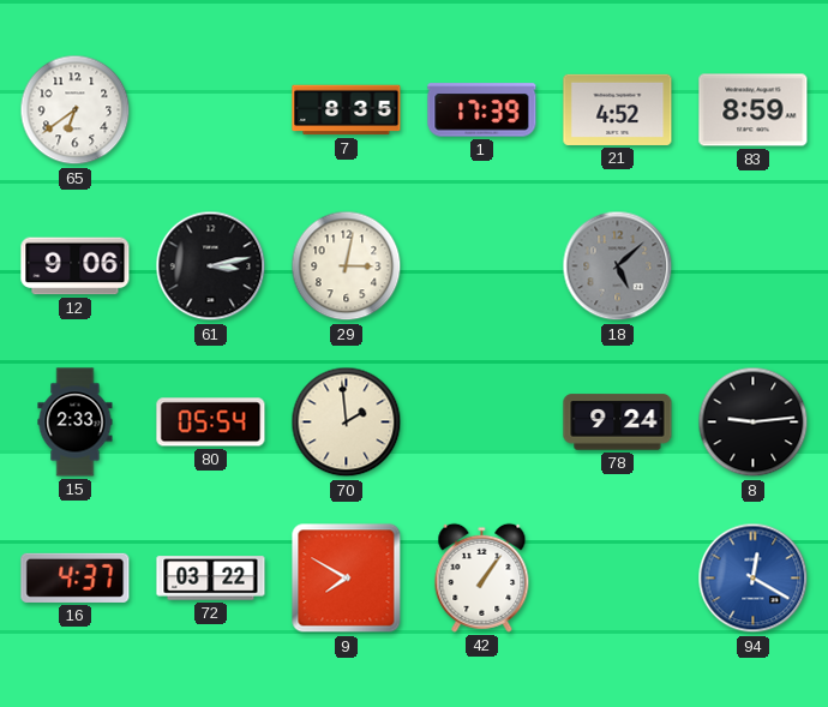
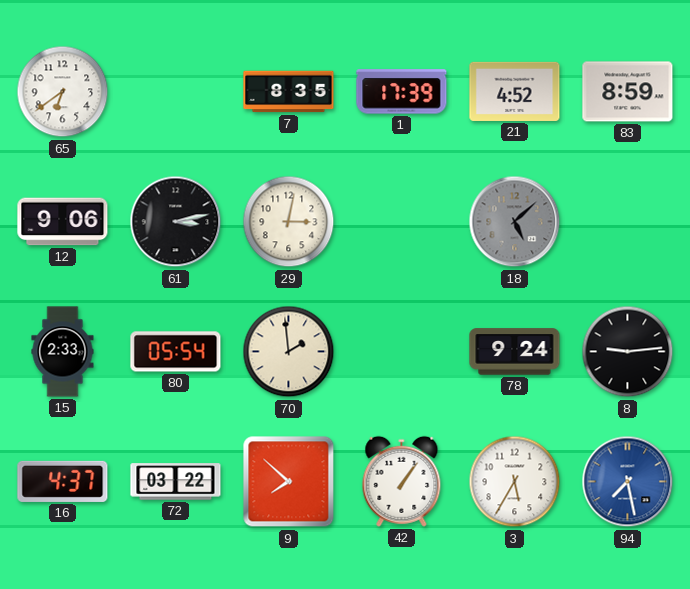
9: 7:50 -> 7:52
3: none -> 5:35
94: 12:20 -> 7:28
